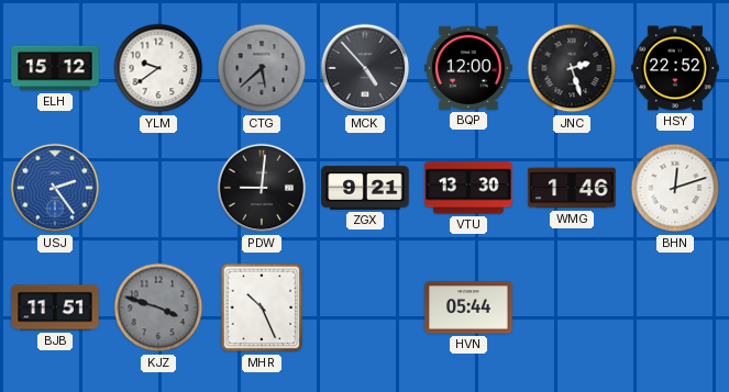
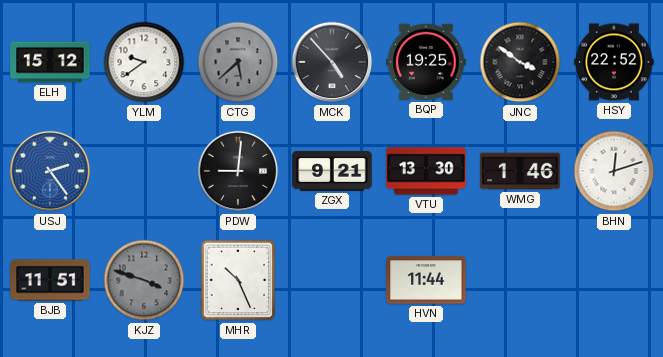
BQP: 12:00 -> 19:25
JNC: 2:27 -> 3:51
HVN: 05:44 -> 11:44
